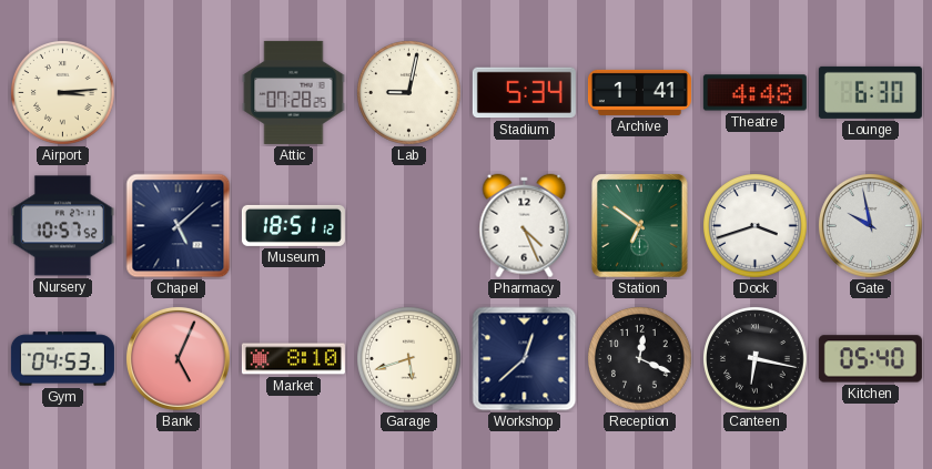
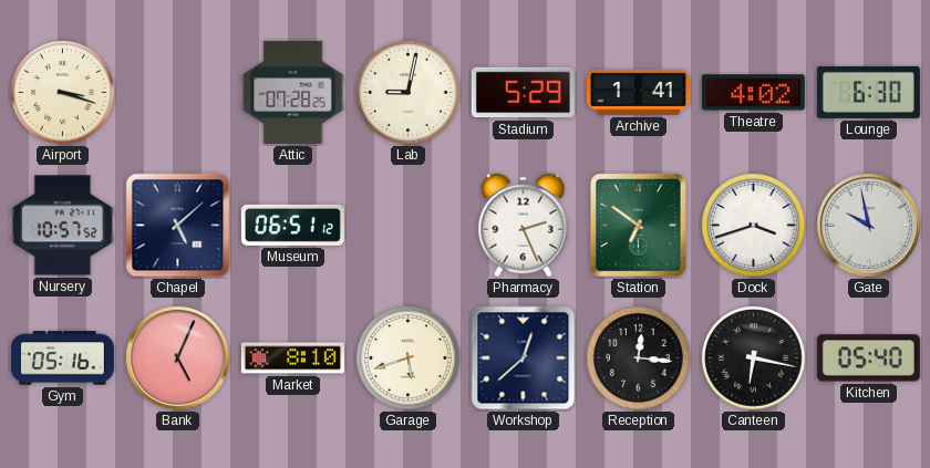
Airport: 3:14 -> 3:18
Stadium: 5:34 -> 5:29
Theatre: 4:48 -> 4:02
Museum: 18:51 -> 06:51
Pharmacy: 4:26 -> 2:26
Gym: 04:53 -> 05:16
Reception: 12:19 -> 12:16
